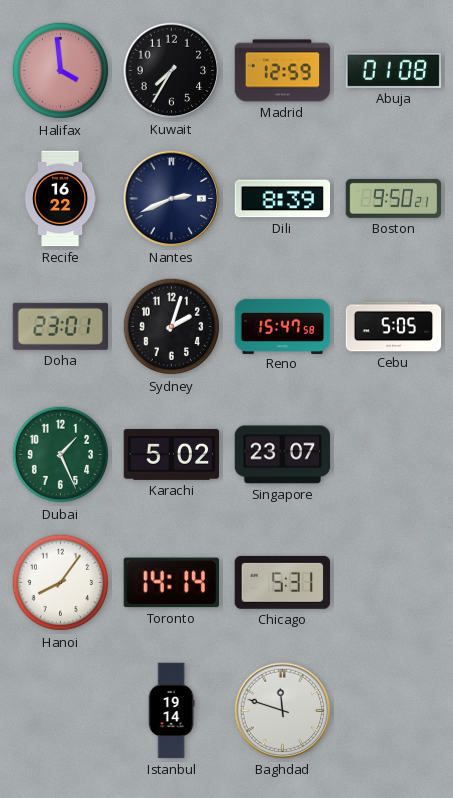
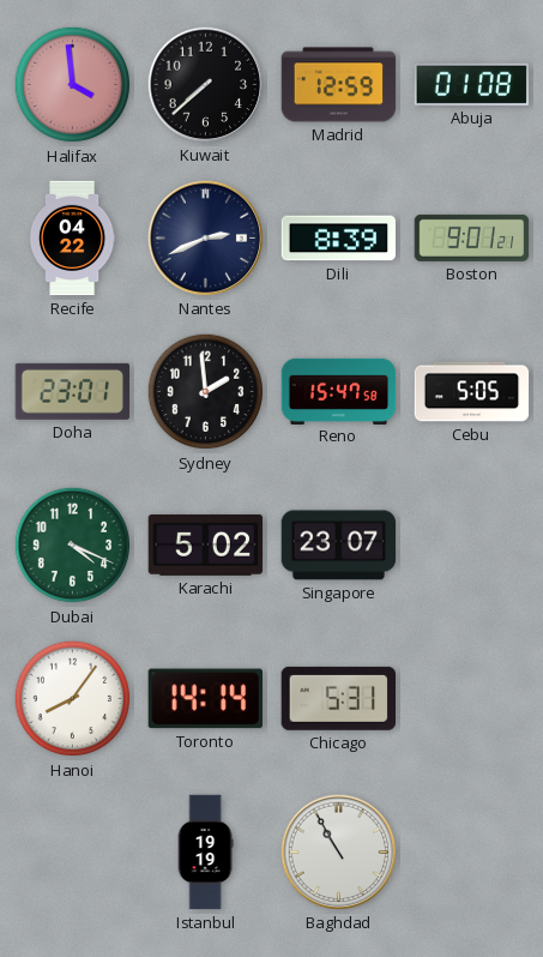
Kuwait: 7:35 -> 7:38
Recife: 16:22 -> 04:22
Boston: 9:50 -> 9:01
Sydney: 2:03 -> 1:59
Dubai: 1:26 -> 4:19
Istanbul: 19:14 -> 19:19
Baghdad: 11:48 -> 10:55
